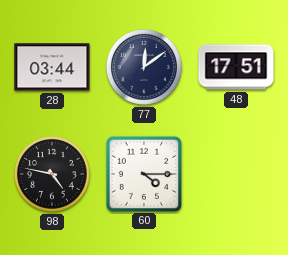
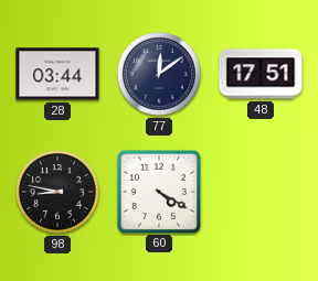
98: 4:47 -> 8:47
60: 4:15 -> 4:20
